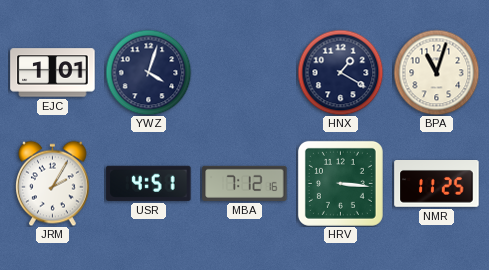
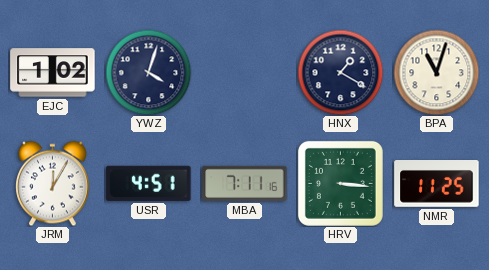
EJC: 1:01 -> 1:02
JRM: 2:05 -> 12:05
MBA: 7:12 -> 7:11
